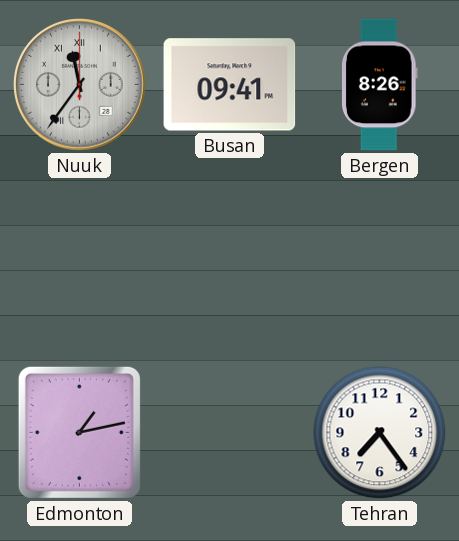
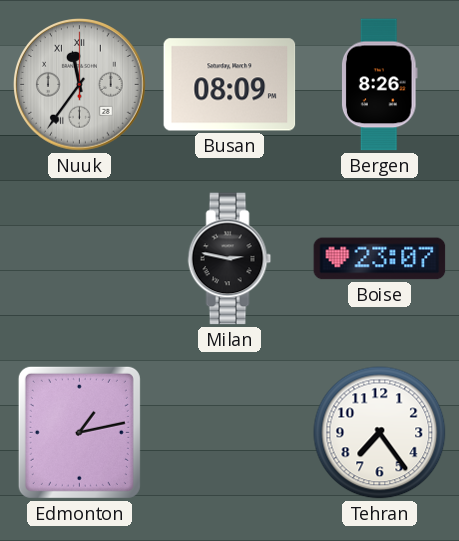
Busan: 09:41 -> 08:09
Milan: none -> 2:47
Boise: none -> 23:07
